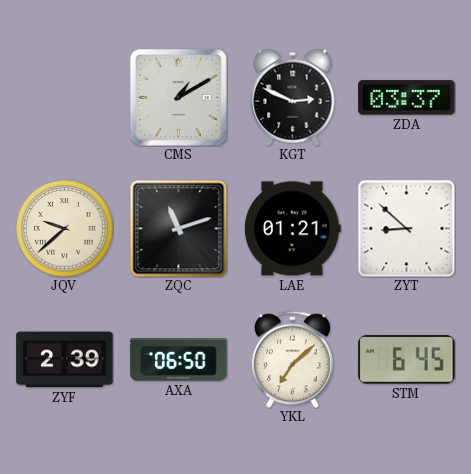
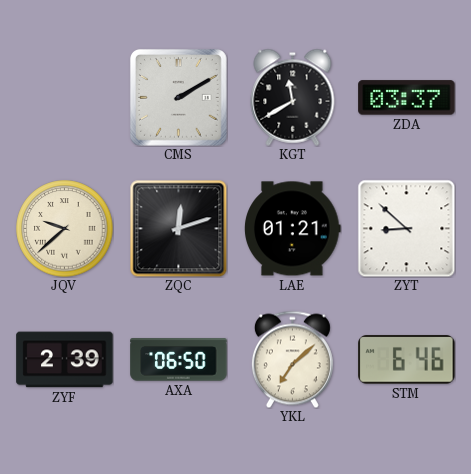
CMS: 1:10 -> 2:10
KGT: 2:49 -> 11:40
ZQC: 11:12 -> 12:12
STM: 6:45 -> 6:46
